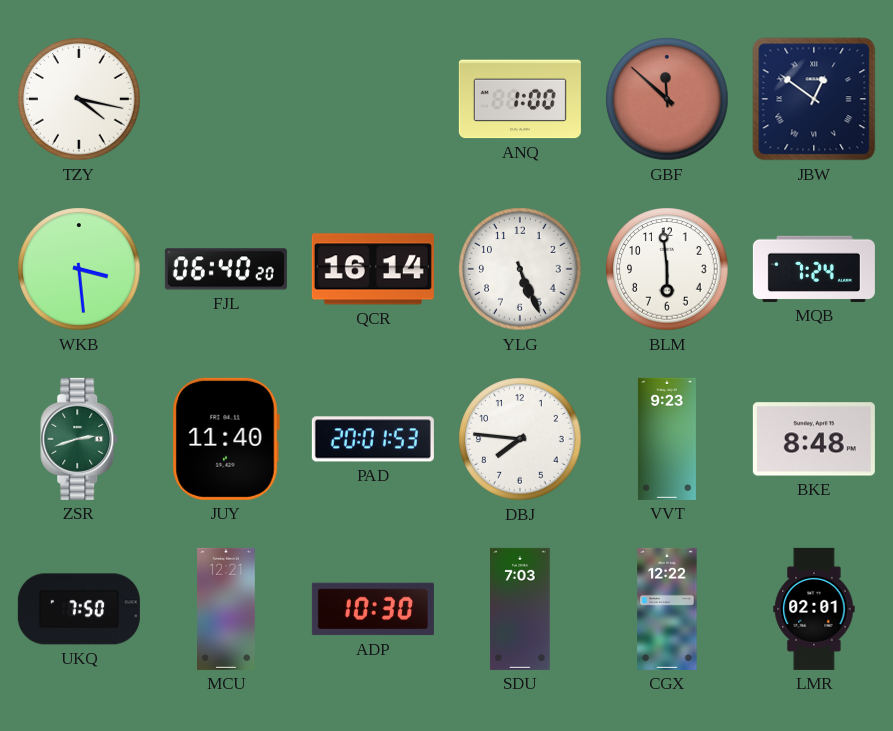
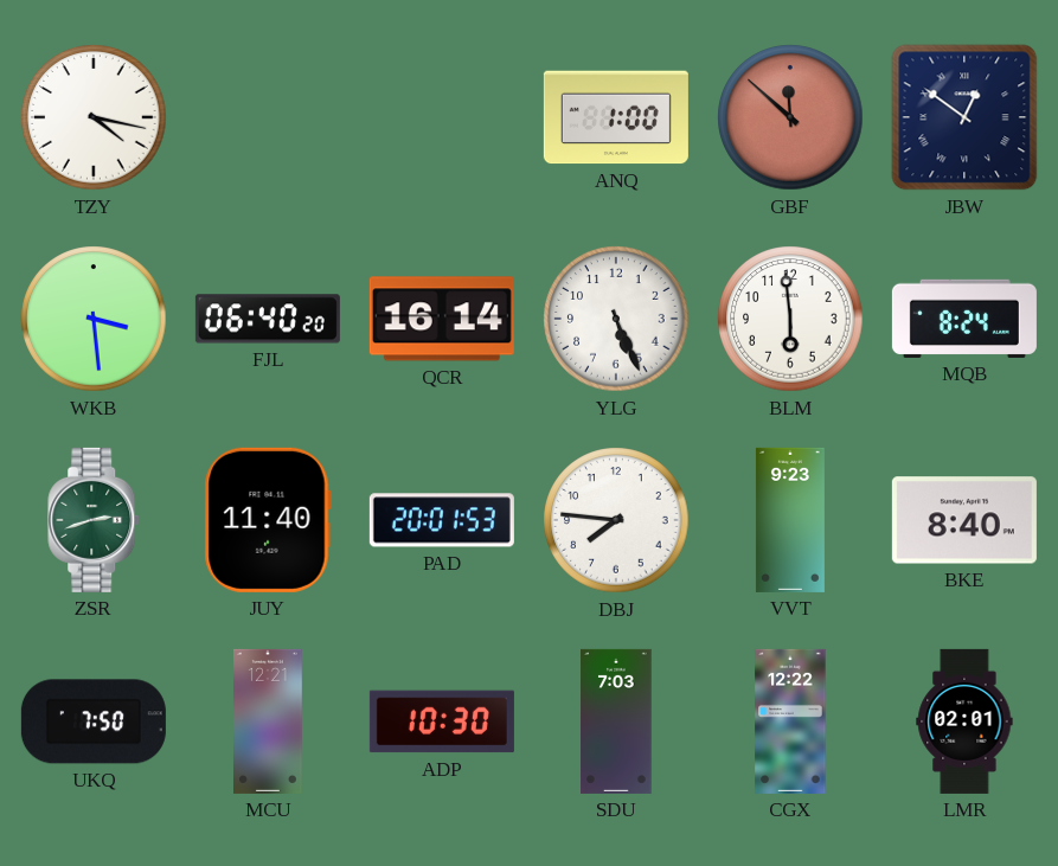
MQB: 7:24 -> 8:24
BKE: 8:48 -> 8:40
